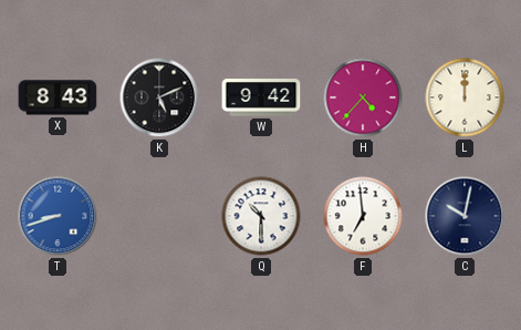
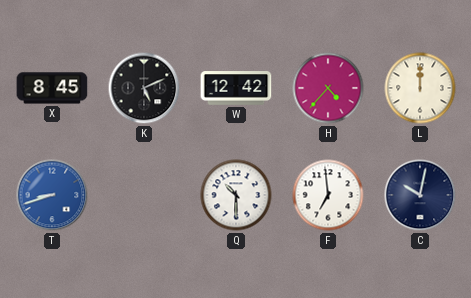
X: 8:43 -> 8:45
W: 9:42 -> 12:42
